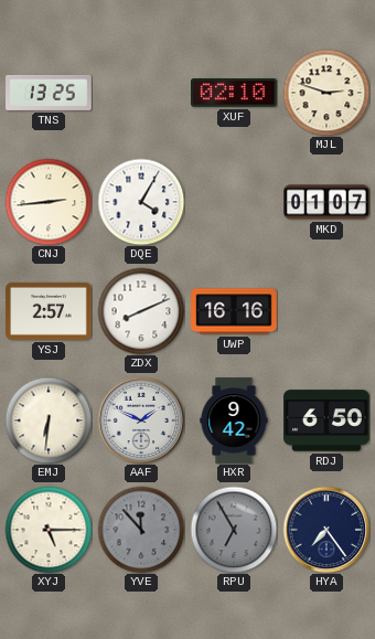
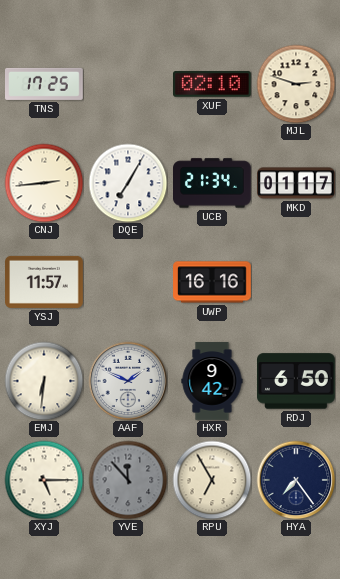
TNS: 13:25 -> 17:25
DQE: 4:05 -> 7:05
UCB: none -> 21:34
MKD: 01:07 -> 01:17
YSJ: 2:57 -> 11:57
ZDX: 8:11 -> none
RPU dial: grey -> cream
